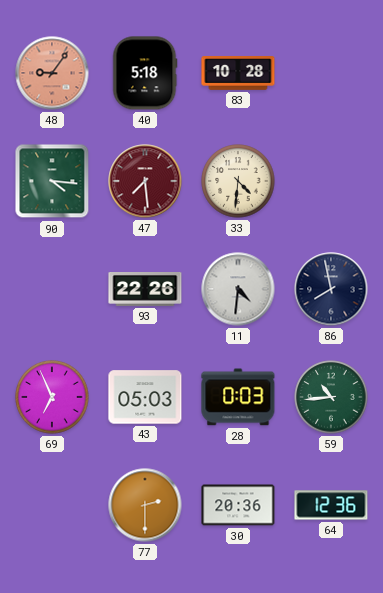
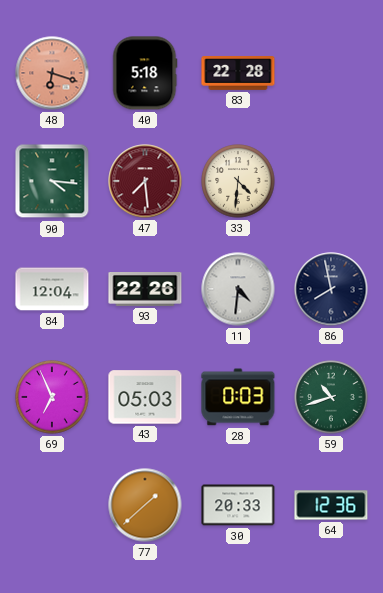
48: 9:06 -> 6:18
83: 10:28 -> 22:28
84: none -> 12:04
59: 10:44 -> 10:42
77: 2:30 -> 1:38
30: 20:36 -> 20:33
